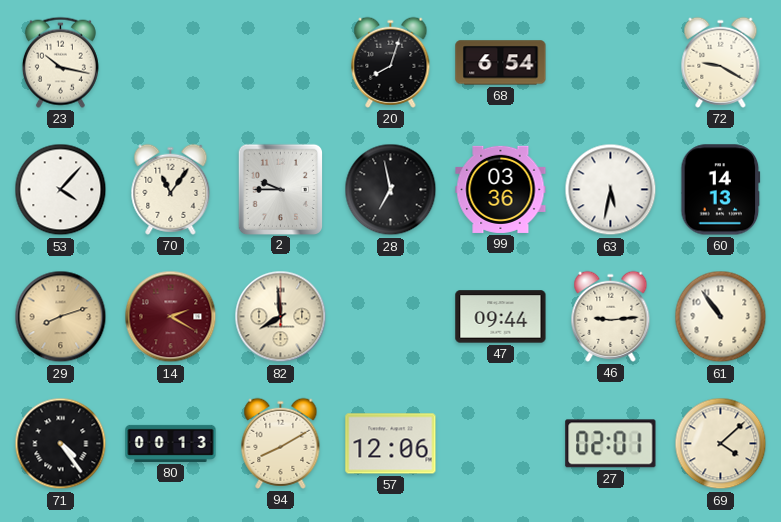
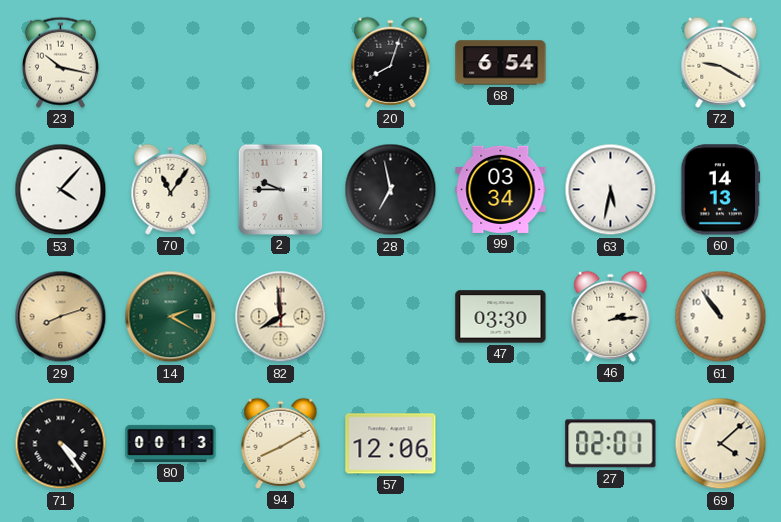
99: 03:36 -> 03:34
14 dial: burgundy -> green
47: 09:44 -> 03:30
46: 9:14 -> 2:14
